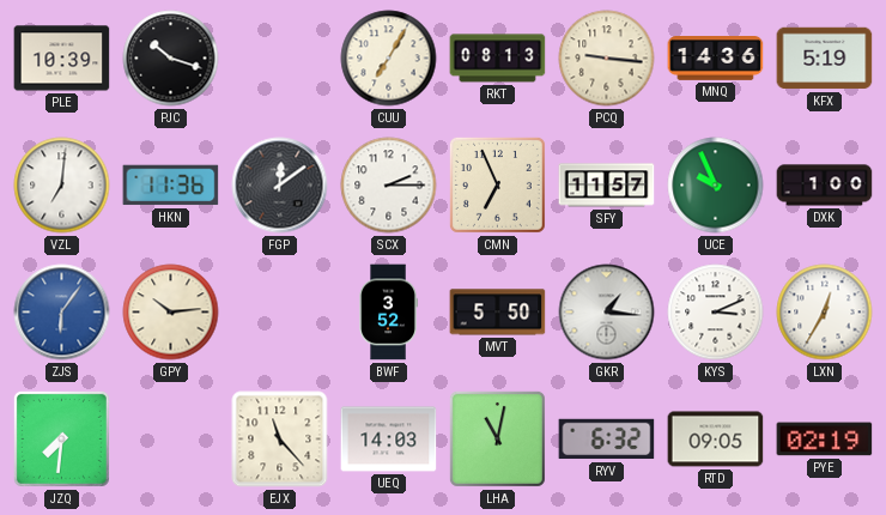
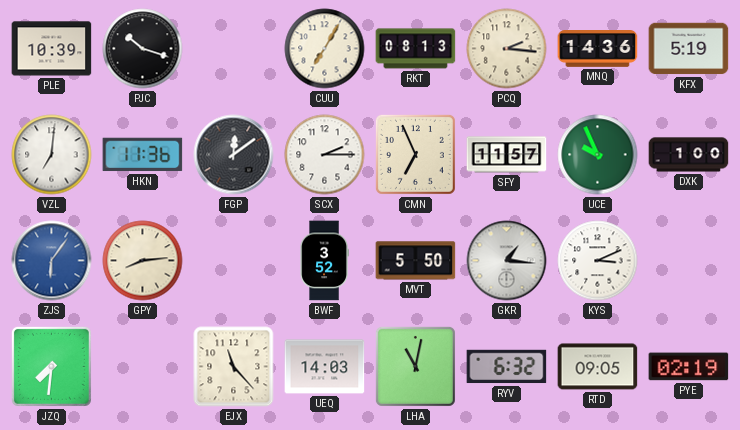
PCQ: 9:16 -> 2:16
GPY: 10:14 -> 8:14
LXN: 12:35 -> none
